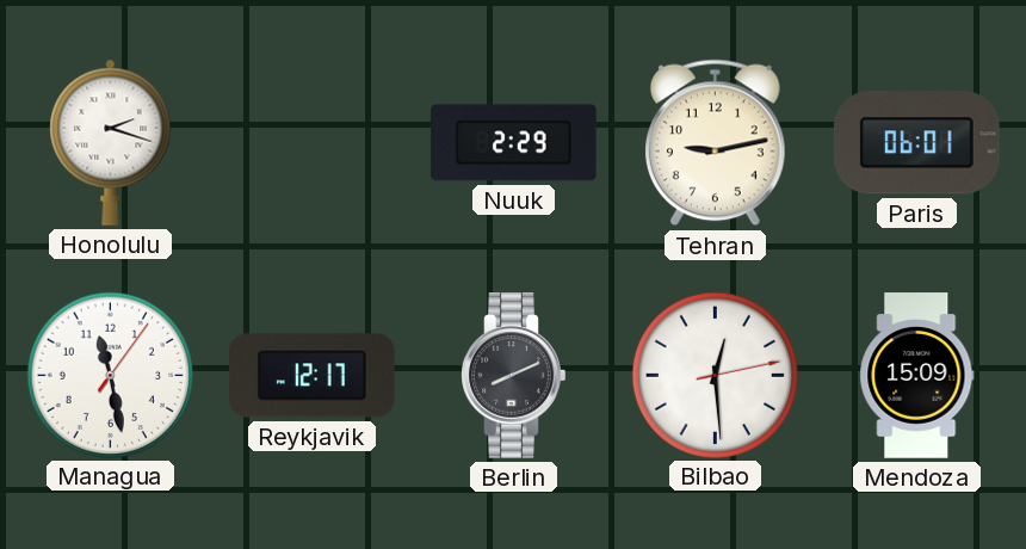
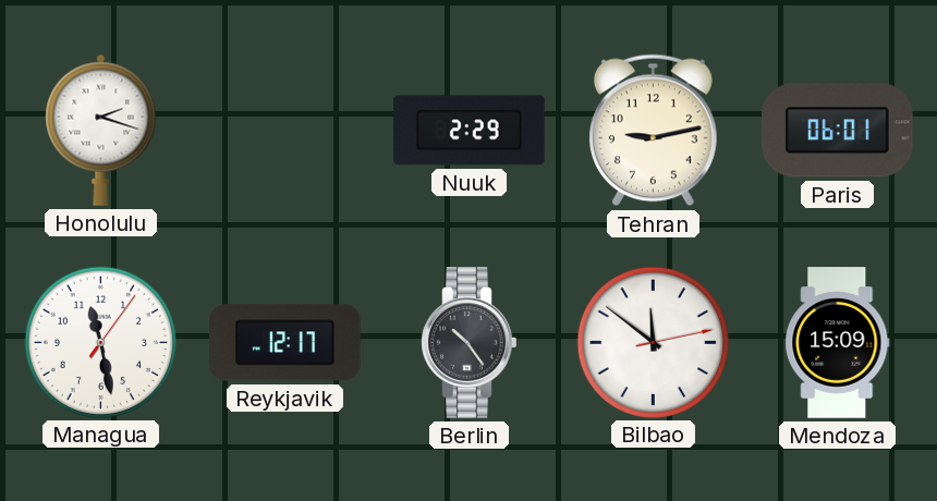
Berlin: 8:11 -> 10:24
Bilbao: 12:29 -> 11:51
